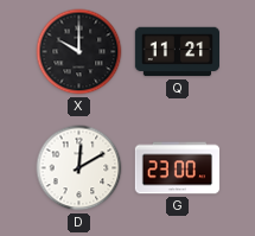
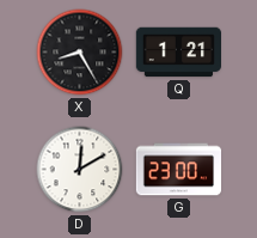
X: 10:00 -> 8:25
Q: 11:21 -> 1:21
